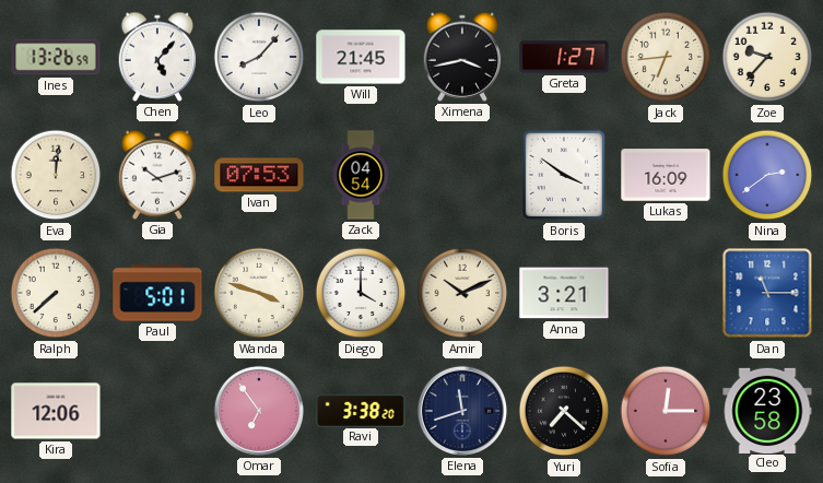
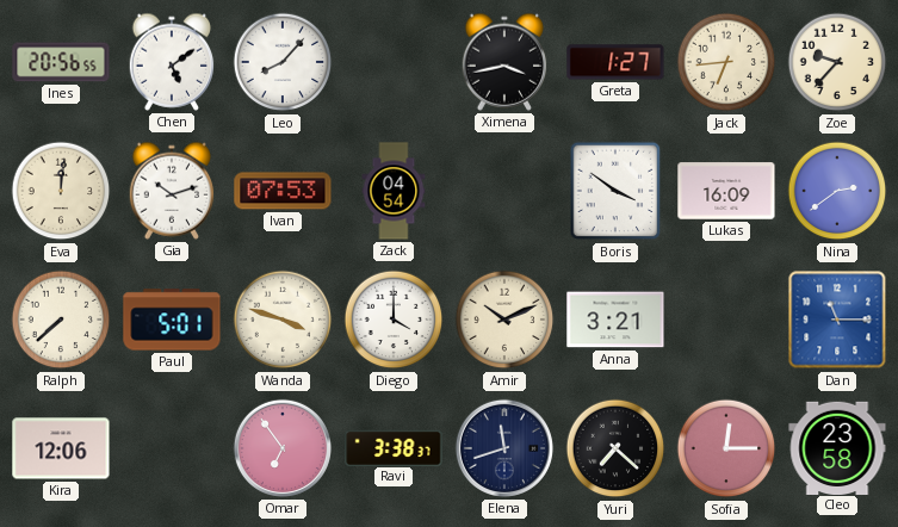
Ines: 13:26 -> 20:56
Chen: 5:07 -> 5:09
Will: 21:45 -> none
Ravi: 3:38:20 -> 3:38:37
